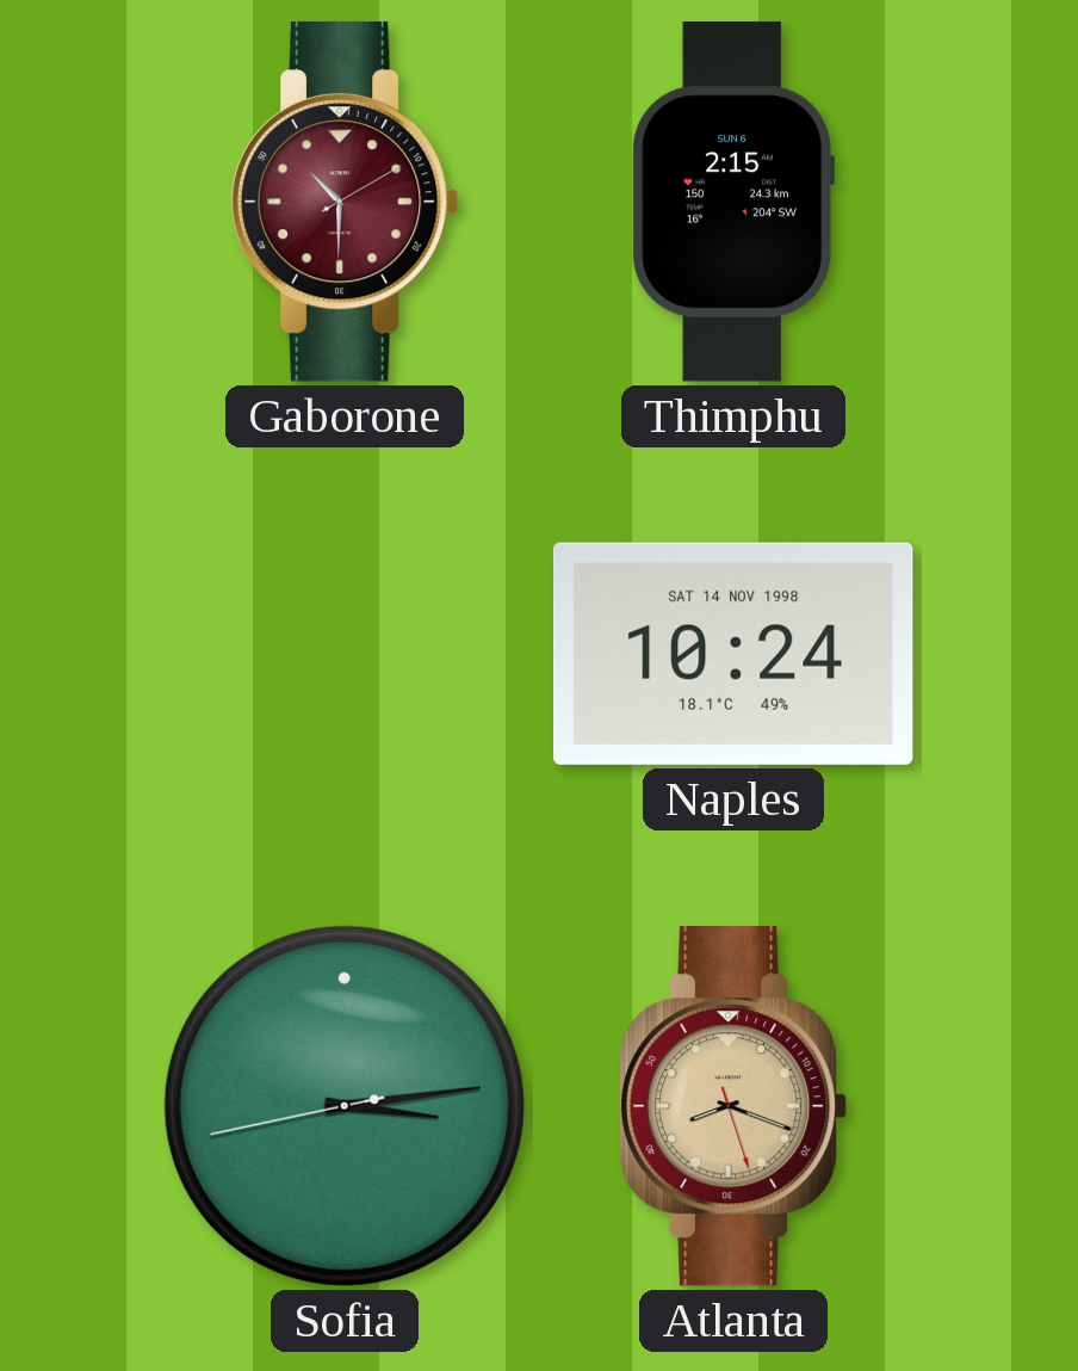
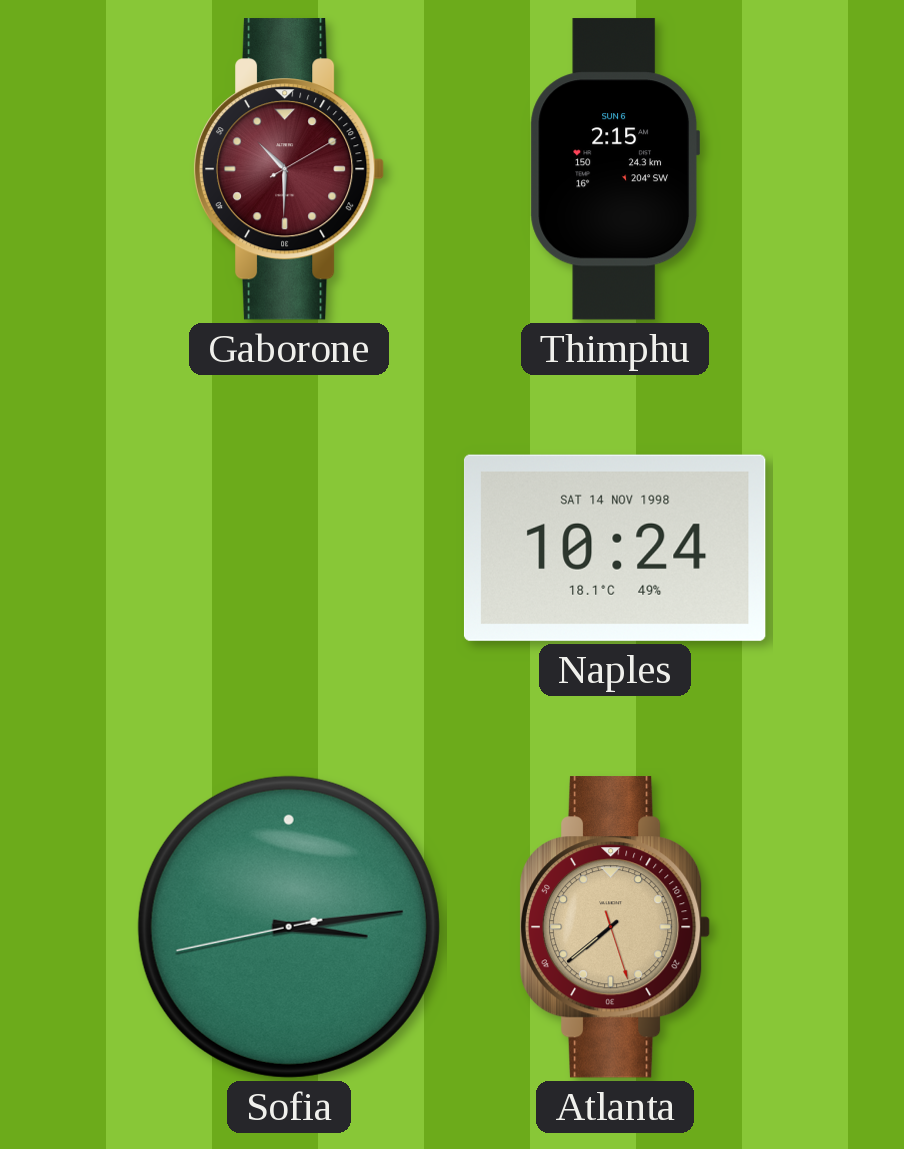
Atlanta: 8:18 -> 7:38
